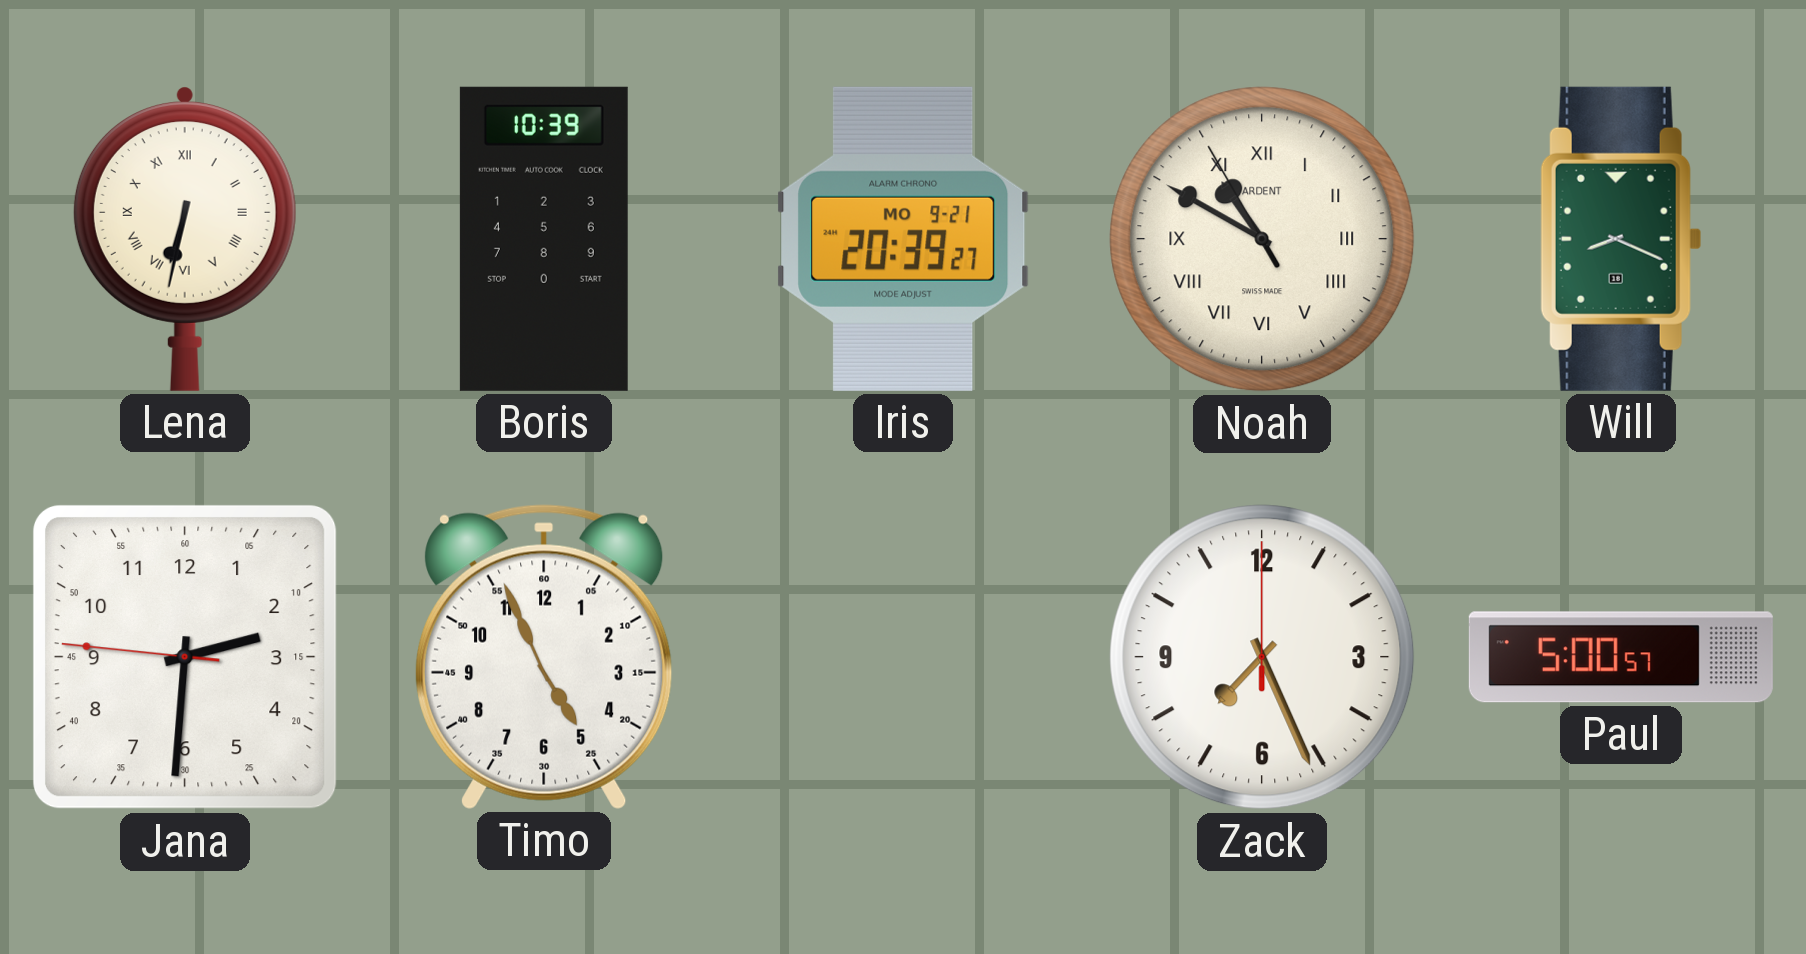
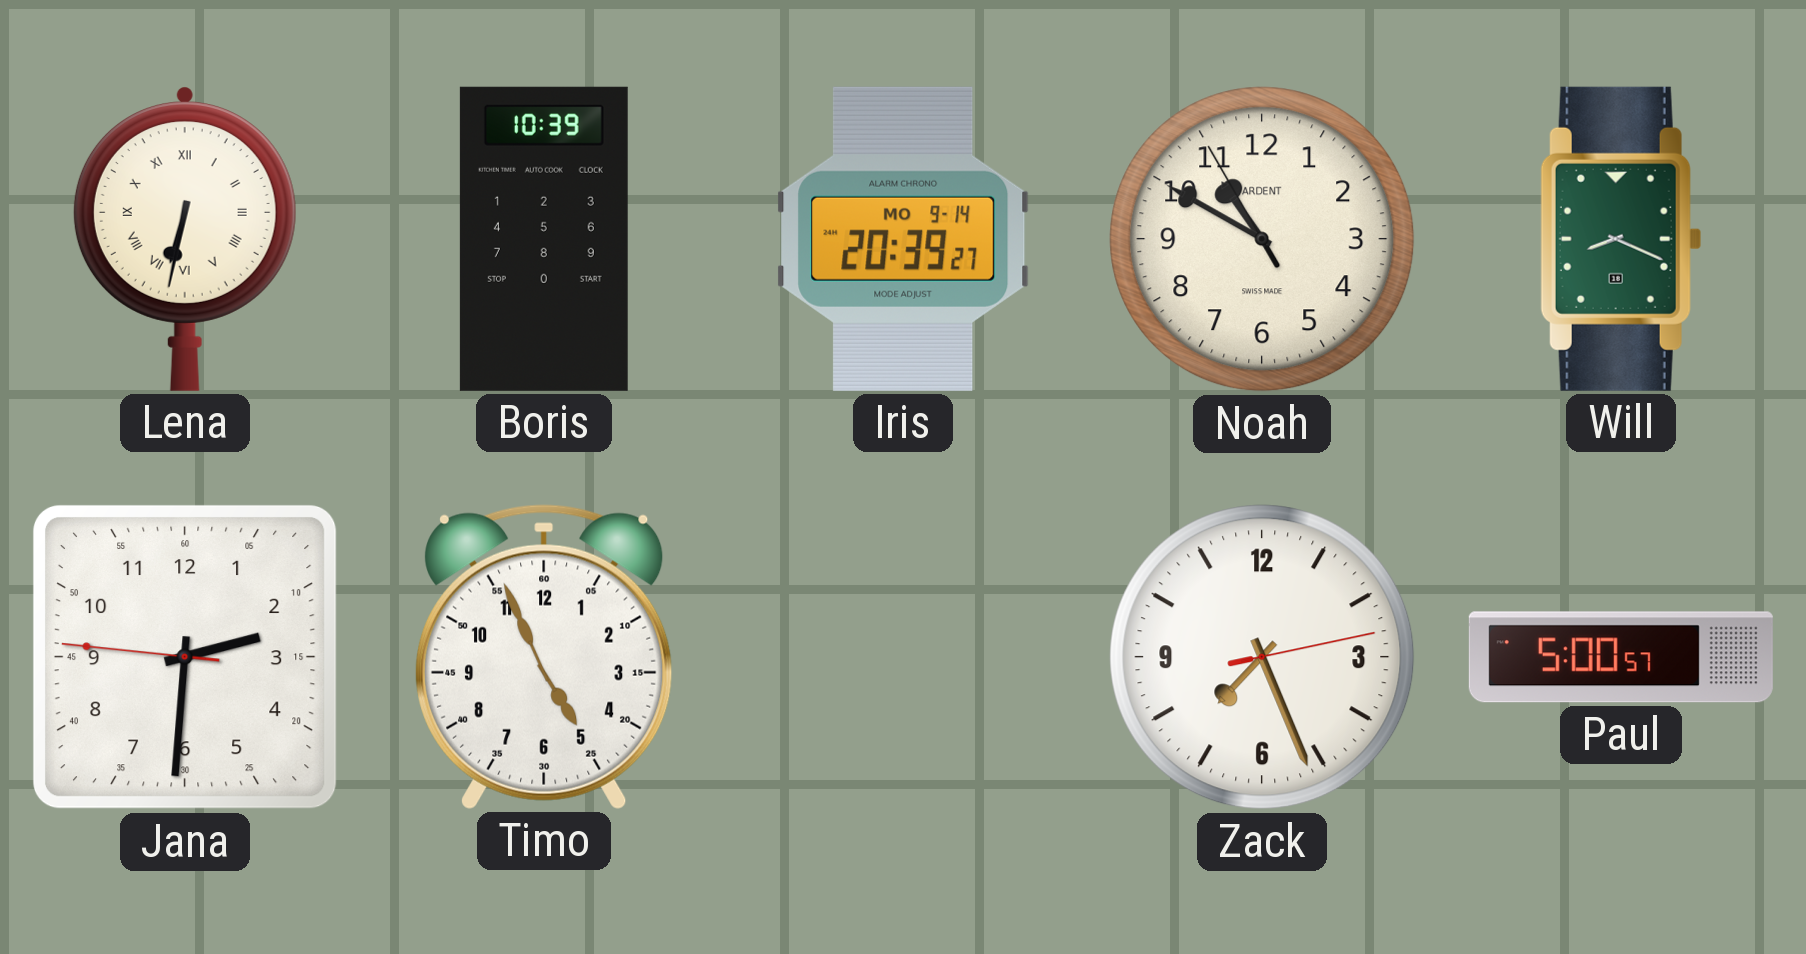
Iris date: MO 9-21 -> MO 9-14
Noah numerals: Roman -> Arabic
Zack: 7:26:00 -> 7:26:13
